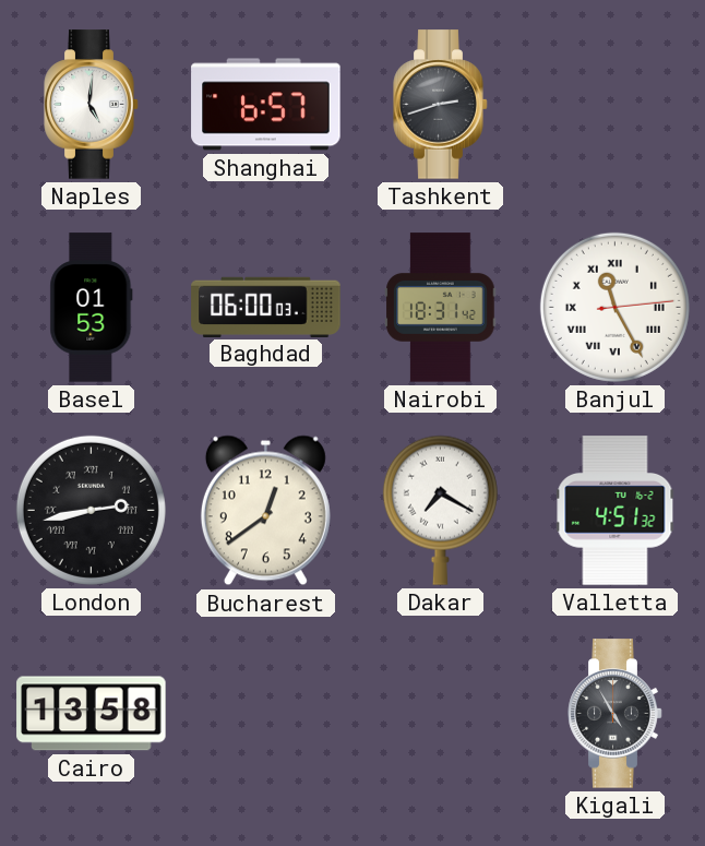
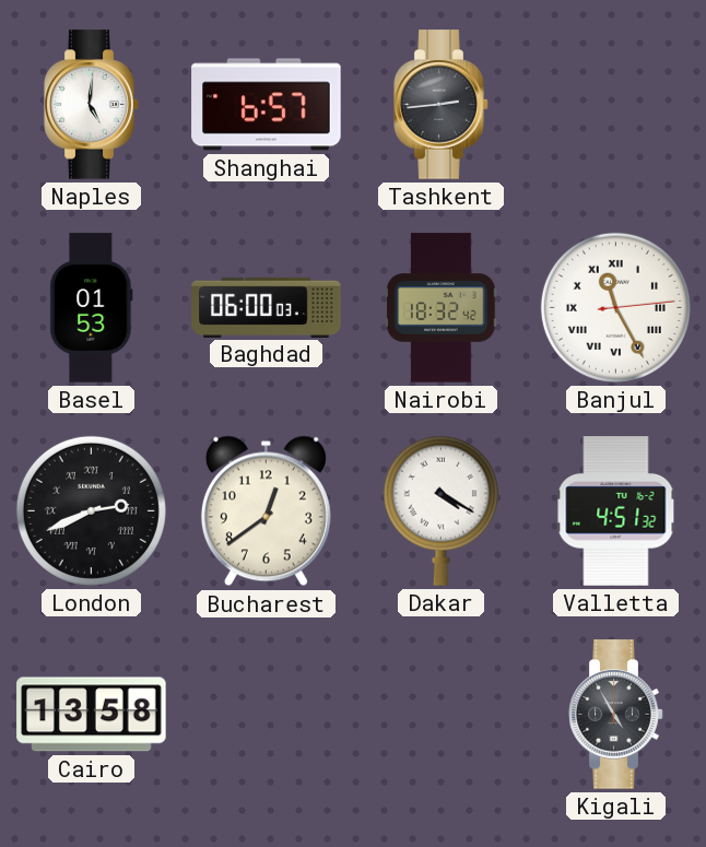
Tashkent: 2:42 -> 2:44
Nairobi: 18:31 -> 18:32
London: 2:43 -> 2:41
Dakar: 7:20 -> 4:20
